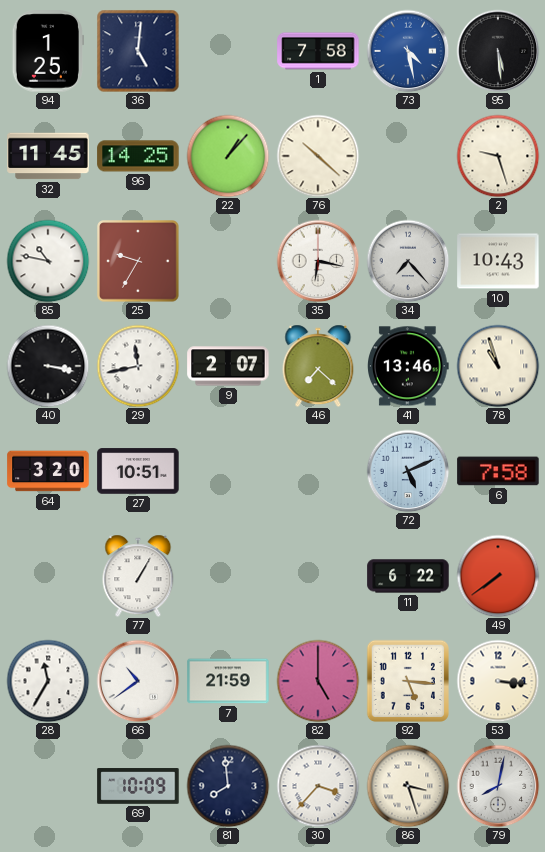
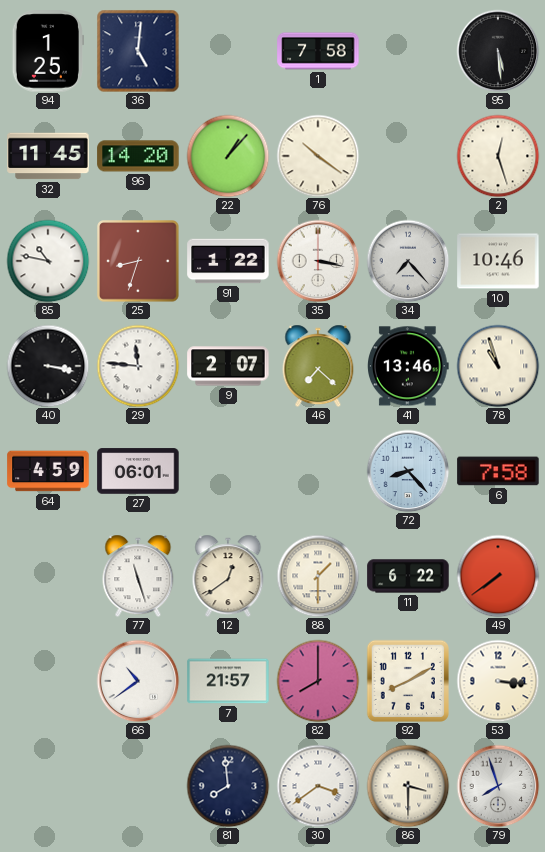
73: 4:28 -> none
96: 14:25 -> 14:20
76: 10:22 -> 10:21
2: 9:27 -> 12:27
25: 9:35 -> 8:33
91: none -> 1:22
35: 6:17 -> 3:17
10: 10:43 -> 10:46
29: 11:43 -> 11:46
64: 3:20 -> 4:59
27: 10:51 -> 06:01
72: 5:11 -> 8:23
77: 1:05 -> 11:27
12: none -> 12:39
88: none -> 1:30
28: 11:35 -> none
7: 21:59 -> 21:57
82: 5:00 -> 8:00
92: 5:16 -> 8:10
69: 10:09 -> none
30: 3:37 -> 3:39
86: 3:27 -> 3:30
79: 8:02 -> 7:57
